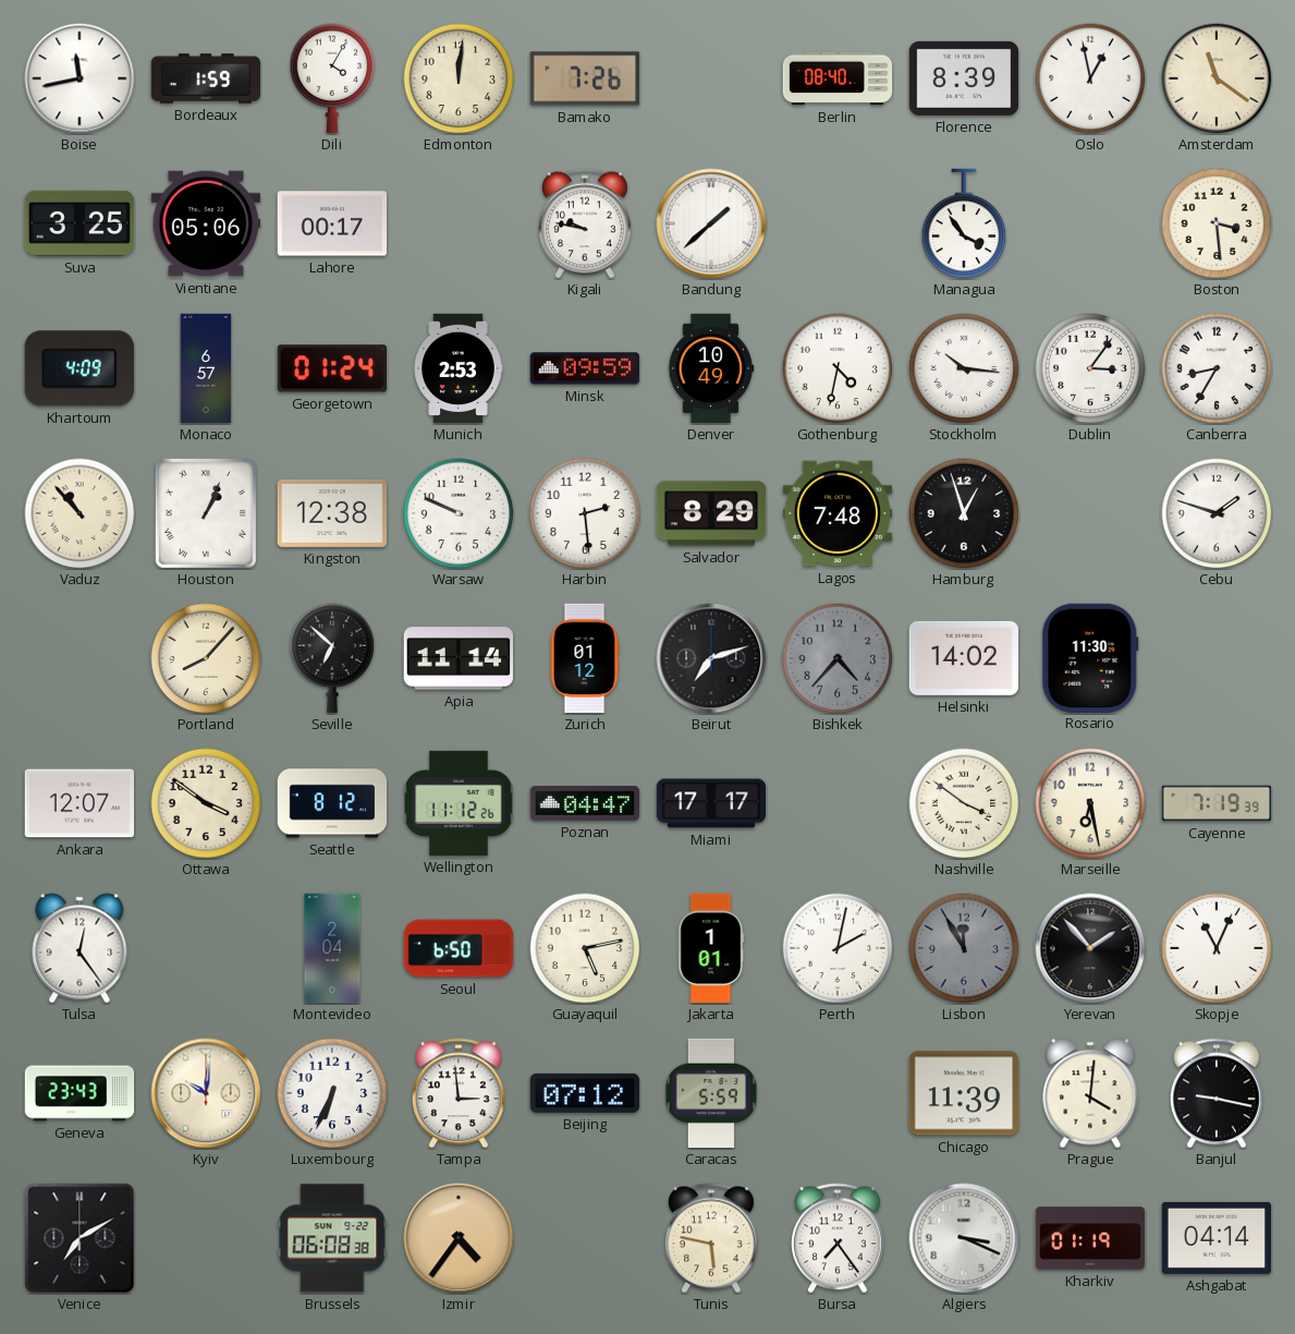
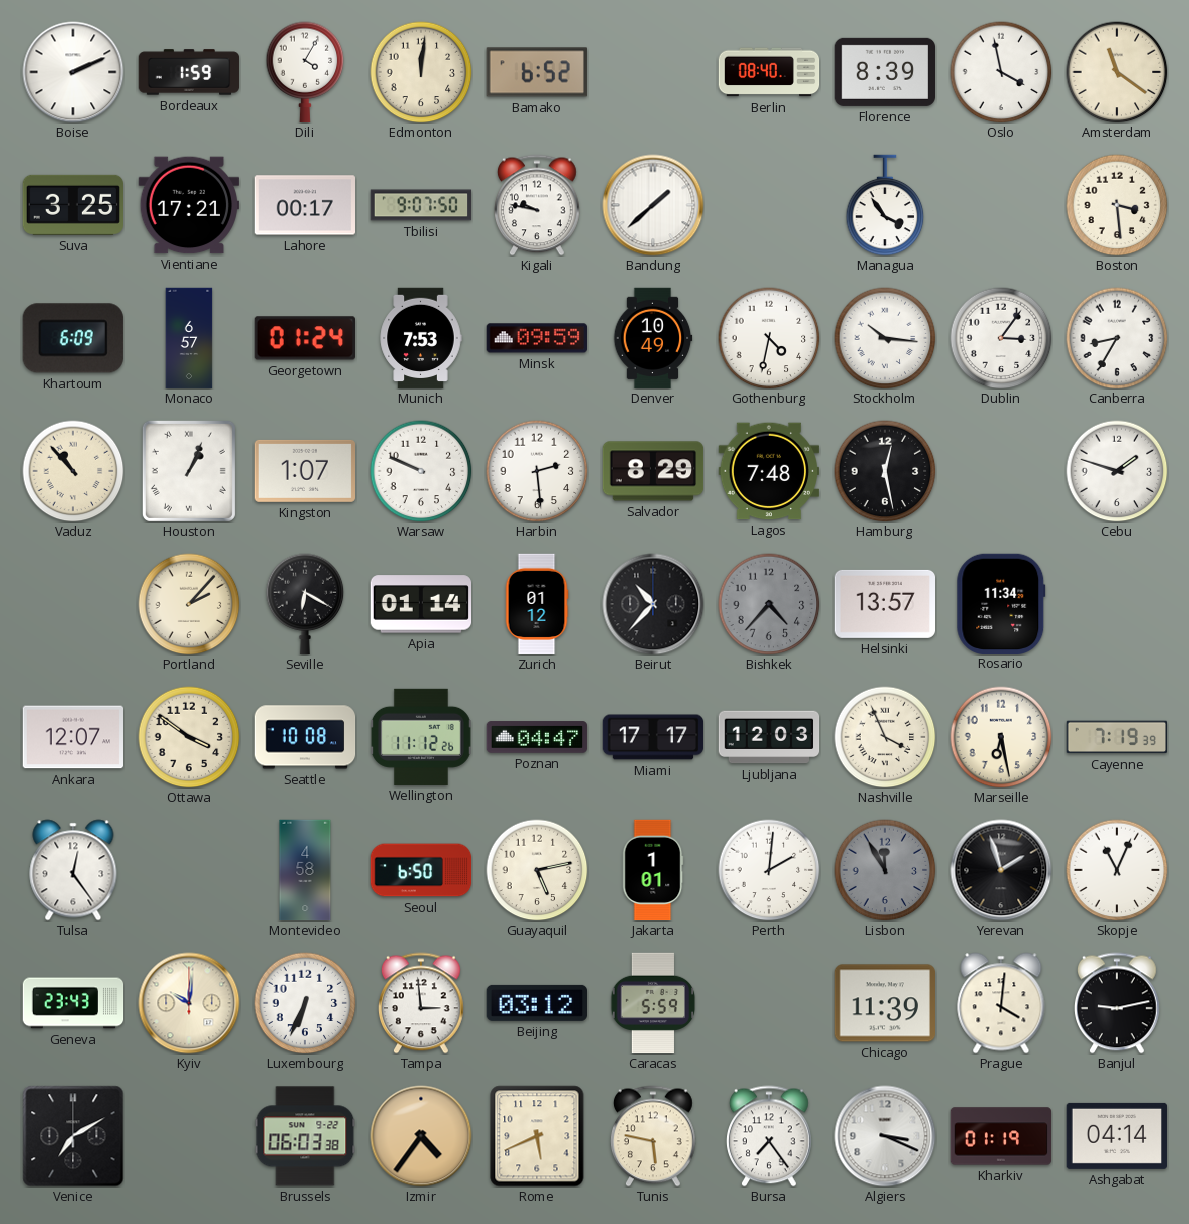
Boise: 11:43 -> 2:11
Bamako: 7:26 -> 6:52
Oslo: 12:58 -> 3:58
Vientiane: 05:06 -> 17:21
Tbilisi: none -> 9:07
Khartoum: 4:09 -> 6:09
Munich: 2:53 -> 7:53
Kingston: 12:38 -> 1:07
Hamburg: 12:57 -> 12:28
Portland: 8:07 -> 2:07
Seville: 6:52 -> 6:20
Apia: 11:14 -> 01:14
Beirut: 7:12 -> 10:37
Helsinki: 14:02 -> 13:57
Rosario: 11:30 -> 11:34
Seattle: 8:12 -> 10:08
Ljubljana: none -> 12:03
Nashville: 3:51 -> 3:56
Montevideo: 2:04 -> 4:58
Perth: 2:02 -> 2:01
Yerevan: 1:53 -> 1:57
Beijing: 07:12 -> 03:12
Banjul: 9:17 -> 9:13
Brussels: 06:08 -> 06:03
Rome: none -> 5:41
